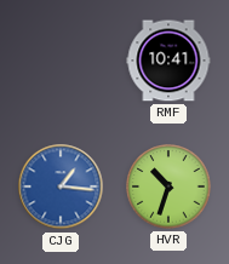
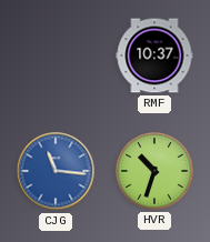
RMF: 10:41 -> 10:37
CJG: 1:16 -> 11:16
